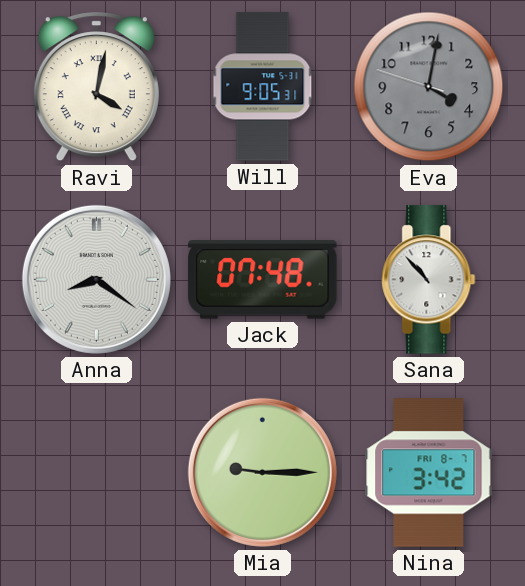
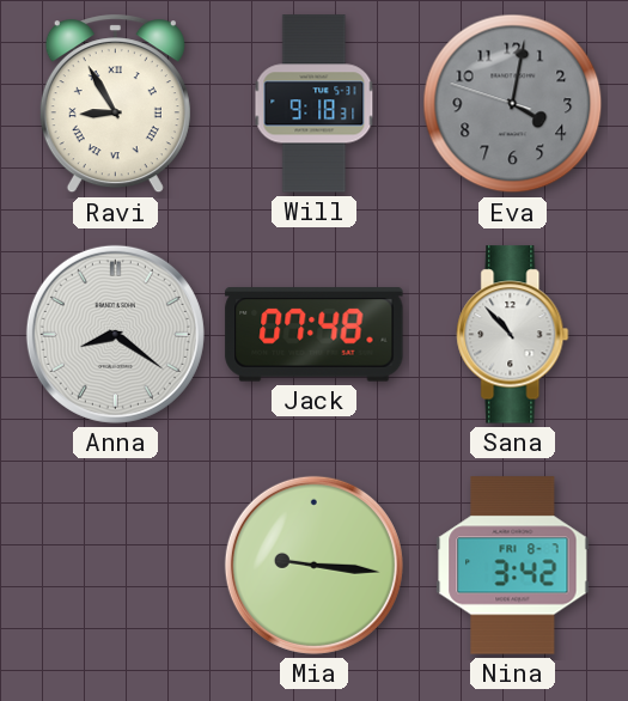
Ravi: 4:02 -> 8:55
Will: 9:05 -> 9:18
Mia: 9:15 -> 9:16
